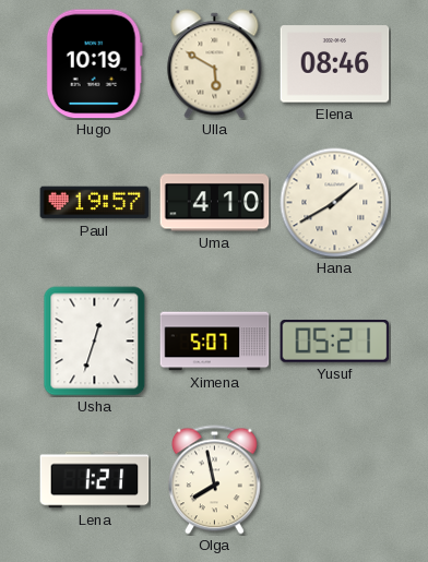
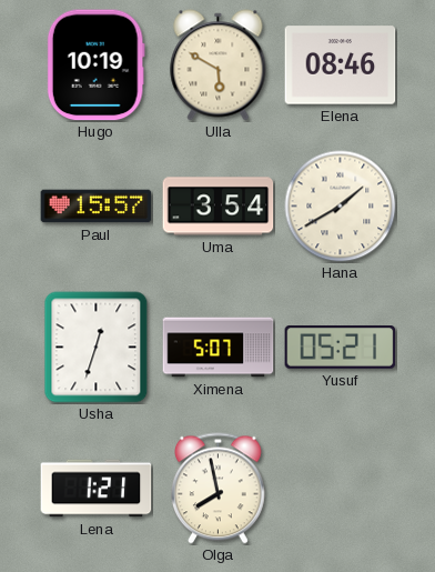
Paul: 19:57 -> 15:57
Uma: 4:10 -> 3:54
